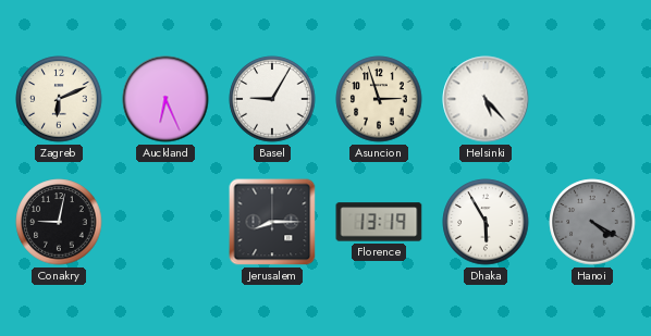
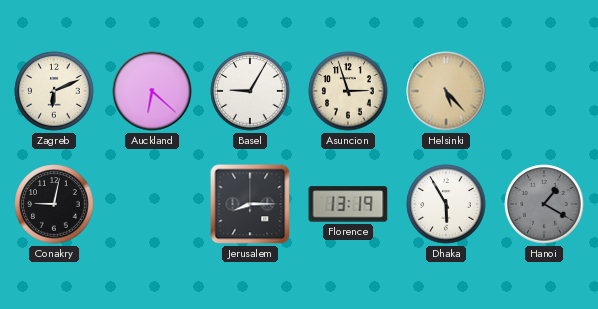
Auckland: 6:26 -> 6:22
Helsinki dial: white -> champagne
Hanoi: 4:20 -> 1:20
